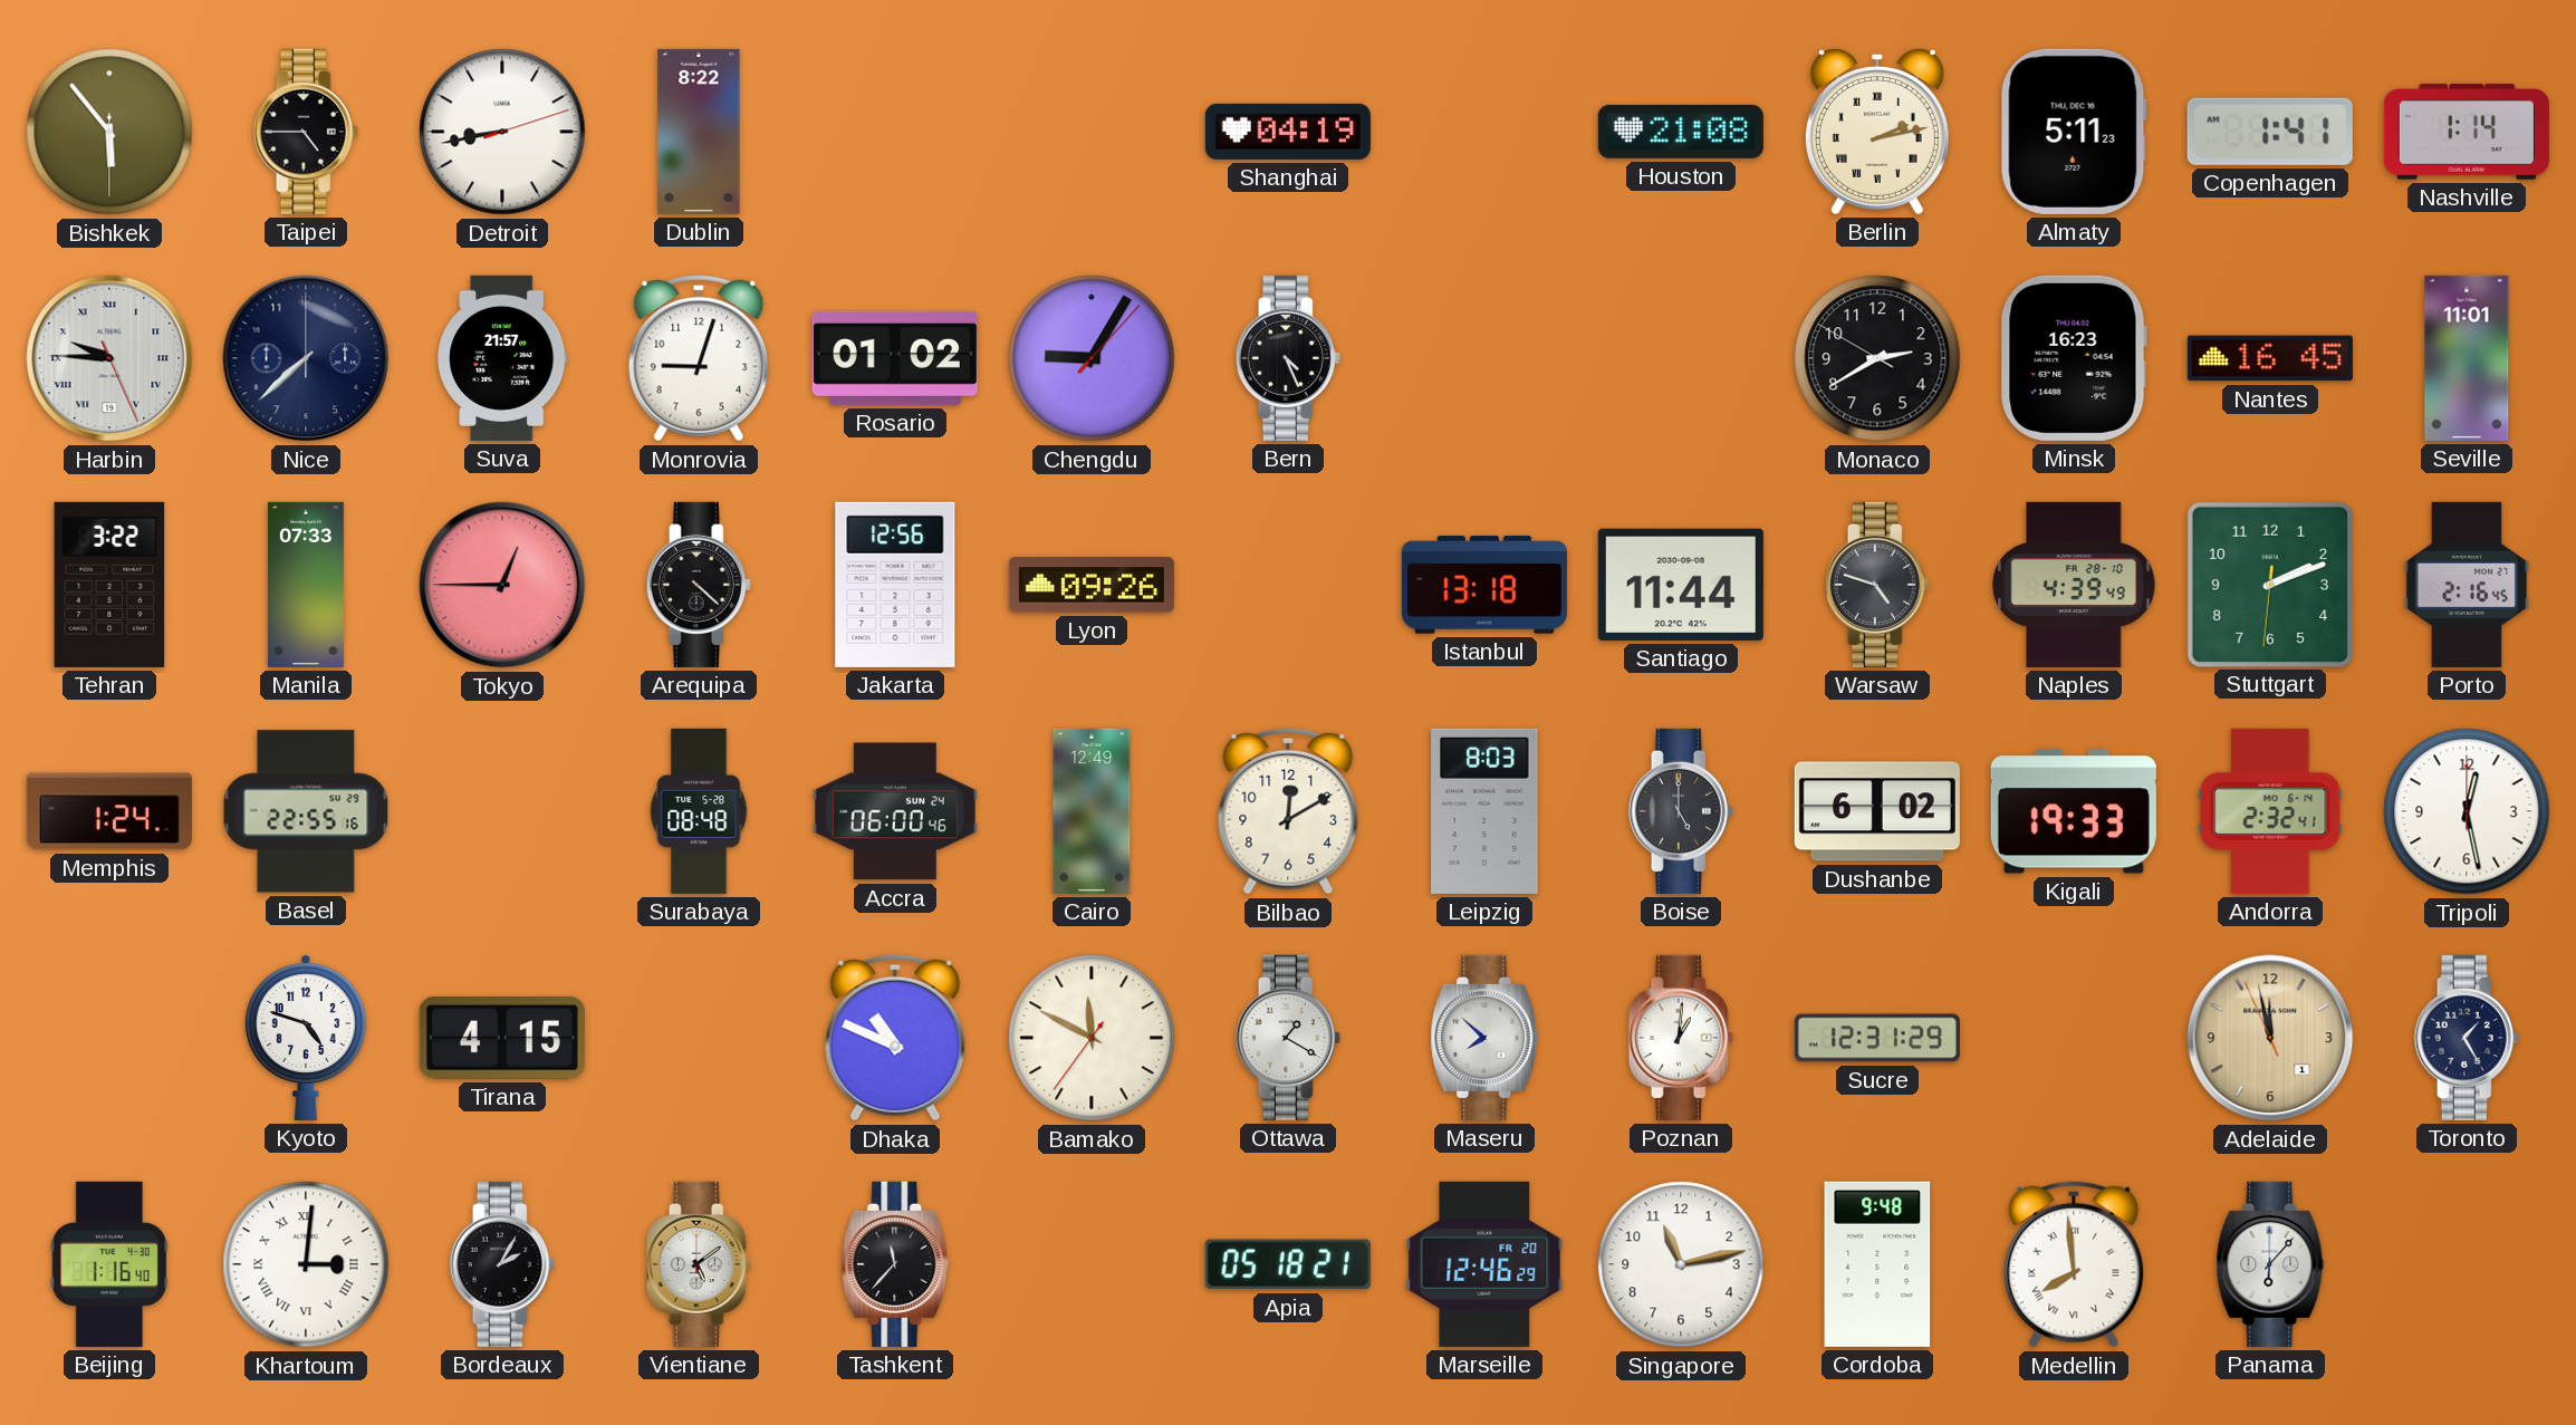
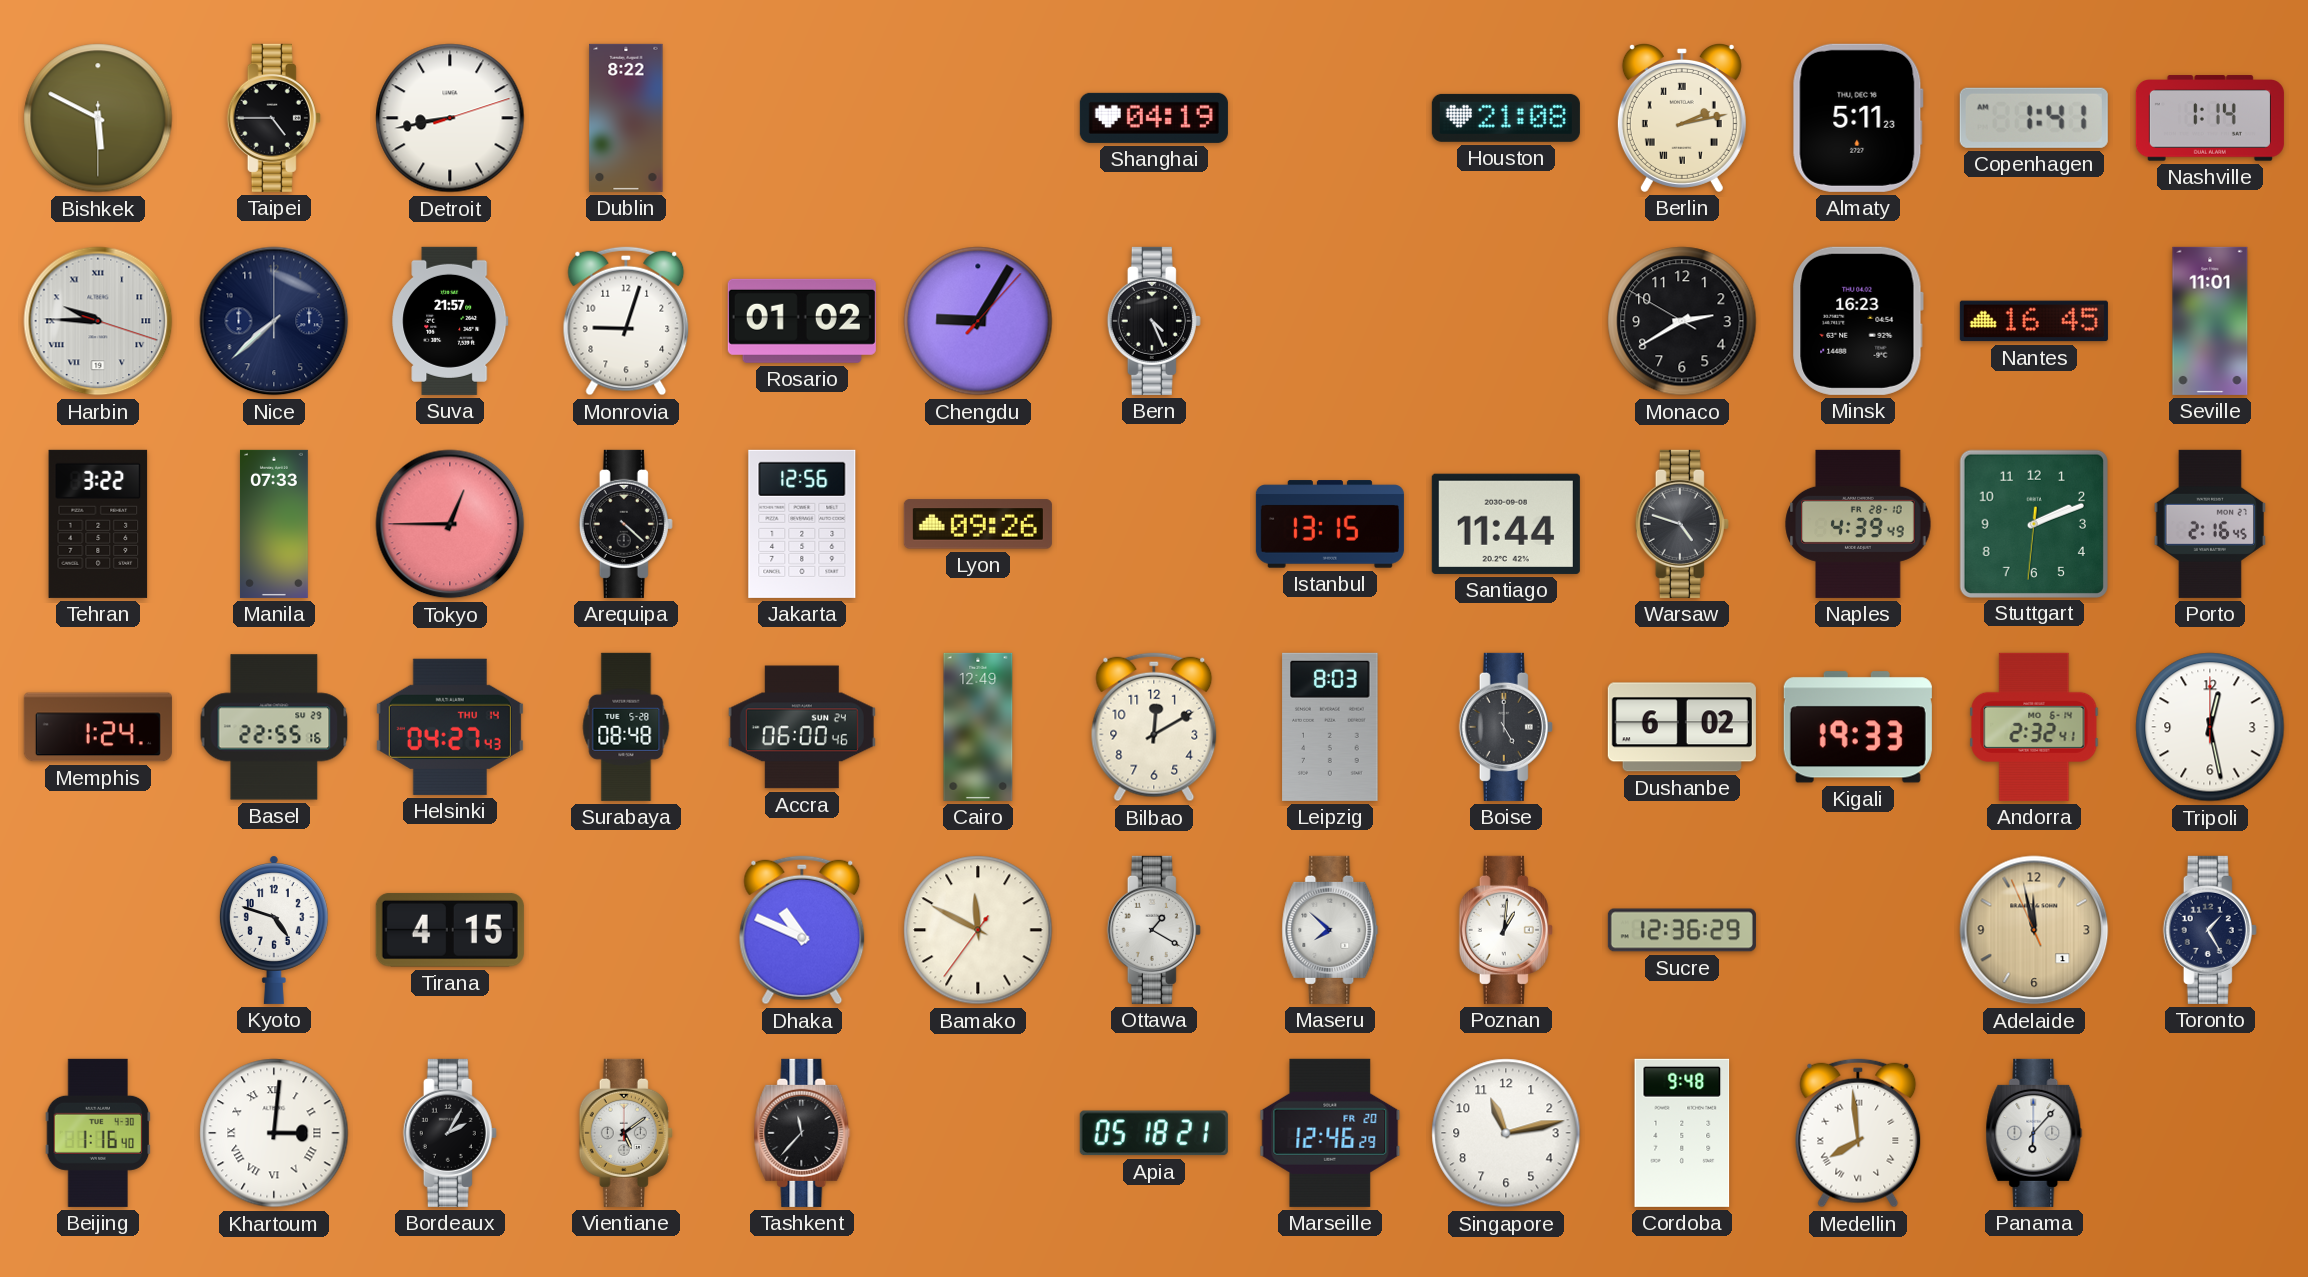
Bishkek: 5:53 -> 5:49
Harbin: 9:45:26 -> 9:45:18
Istanbul: 13:18 -> 13:15
Helsinki: none -> 04:27
Sucre: 12:31 -> 12:36
